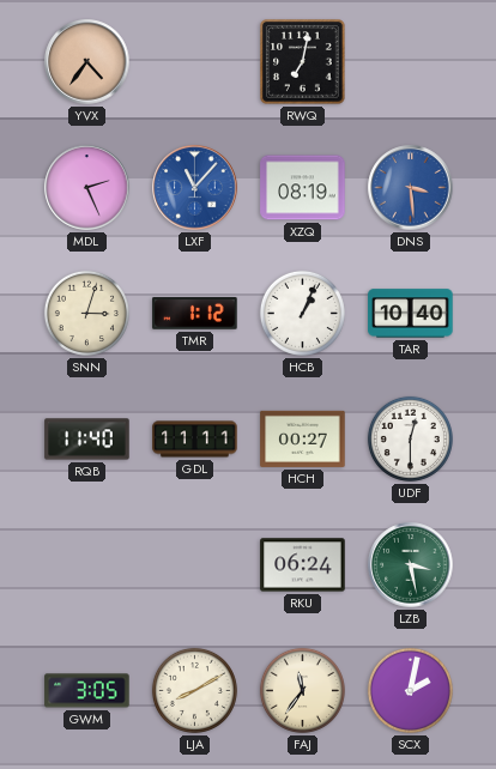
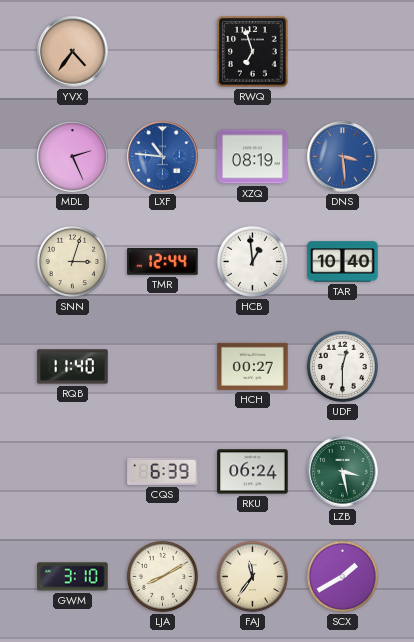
RWQ: 7:02 -> 6:57
LXF: 11:07 -> 10:46
TMR: 1:12 -> 12:44
HCB: 1:04 -> 12:59
GDL: 11:11 -> none
CQS: none -> 6:39
GWM: 3:05 -> 3:10
SCX: 2:02 -> 1:40
